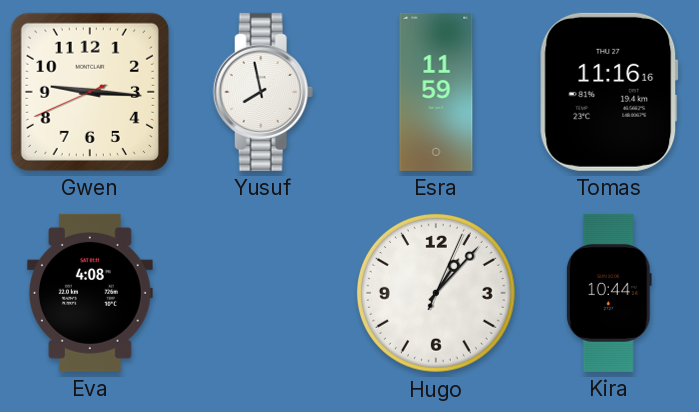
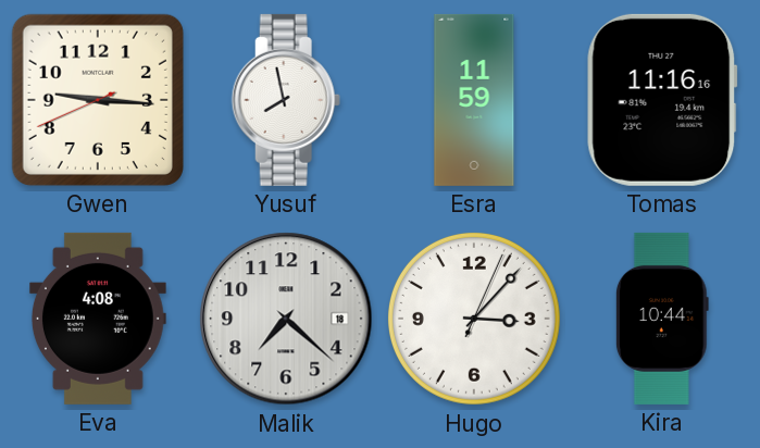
Malik: none -> 7:22
Hugo: 1:07 -> 3:07
